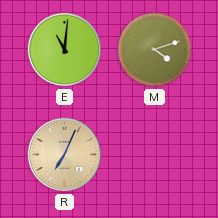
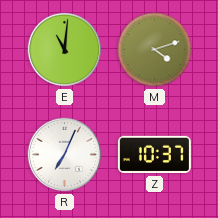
R dial: champagne -> white
Z: none -> 10:37
